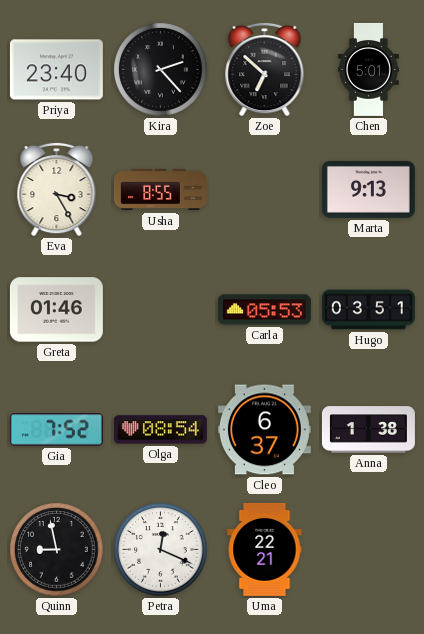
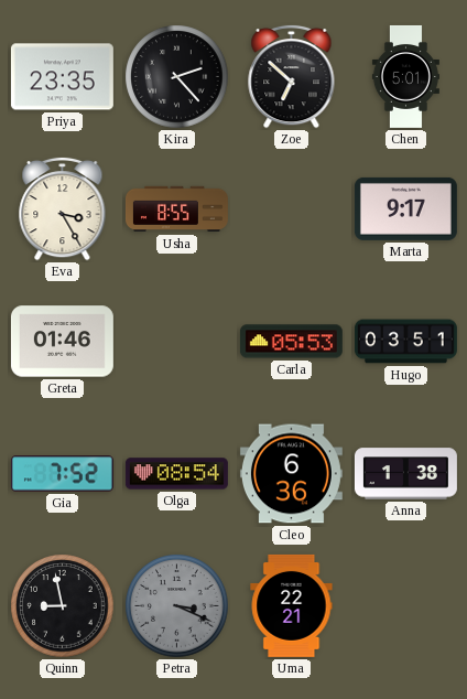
Priya: 23:40 -> 23:35
Marta: 9:13 -> 9:17
Cleo: 6:37 -> 6:36
Petra: 12:19 -> 3:19
Petra dial: white -> grey
